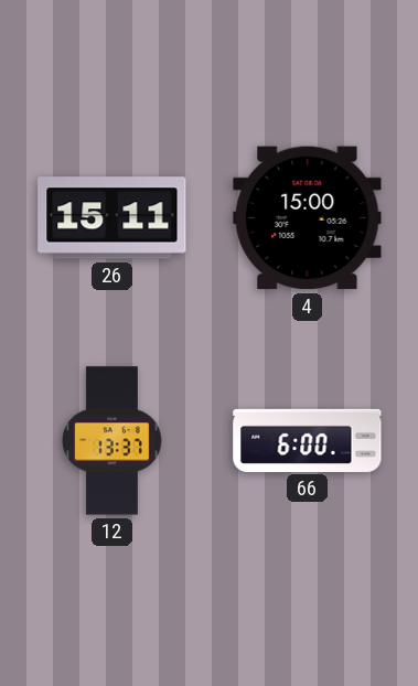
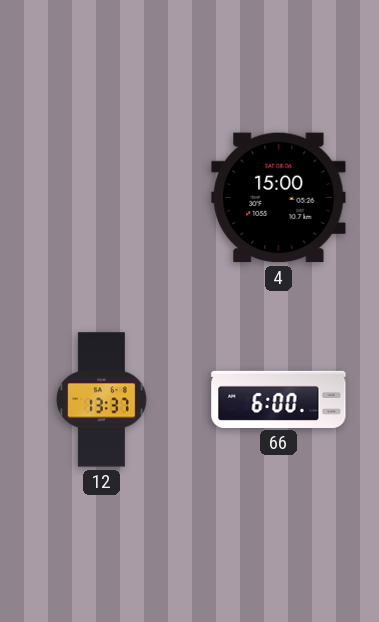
26: 15:11 -> none
